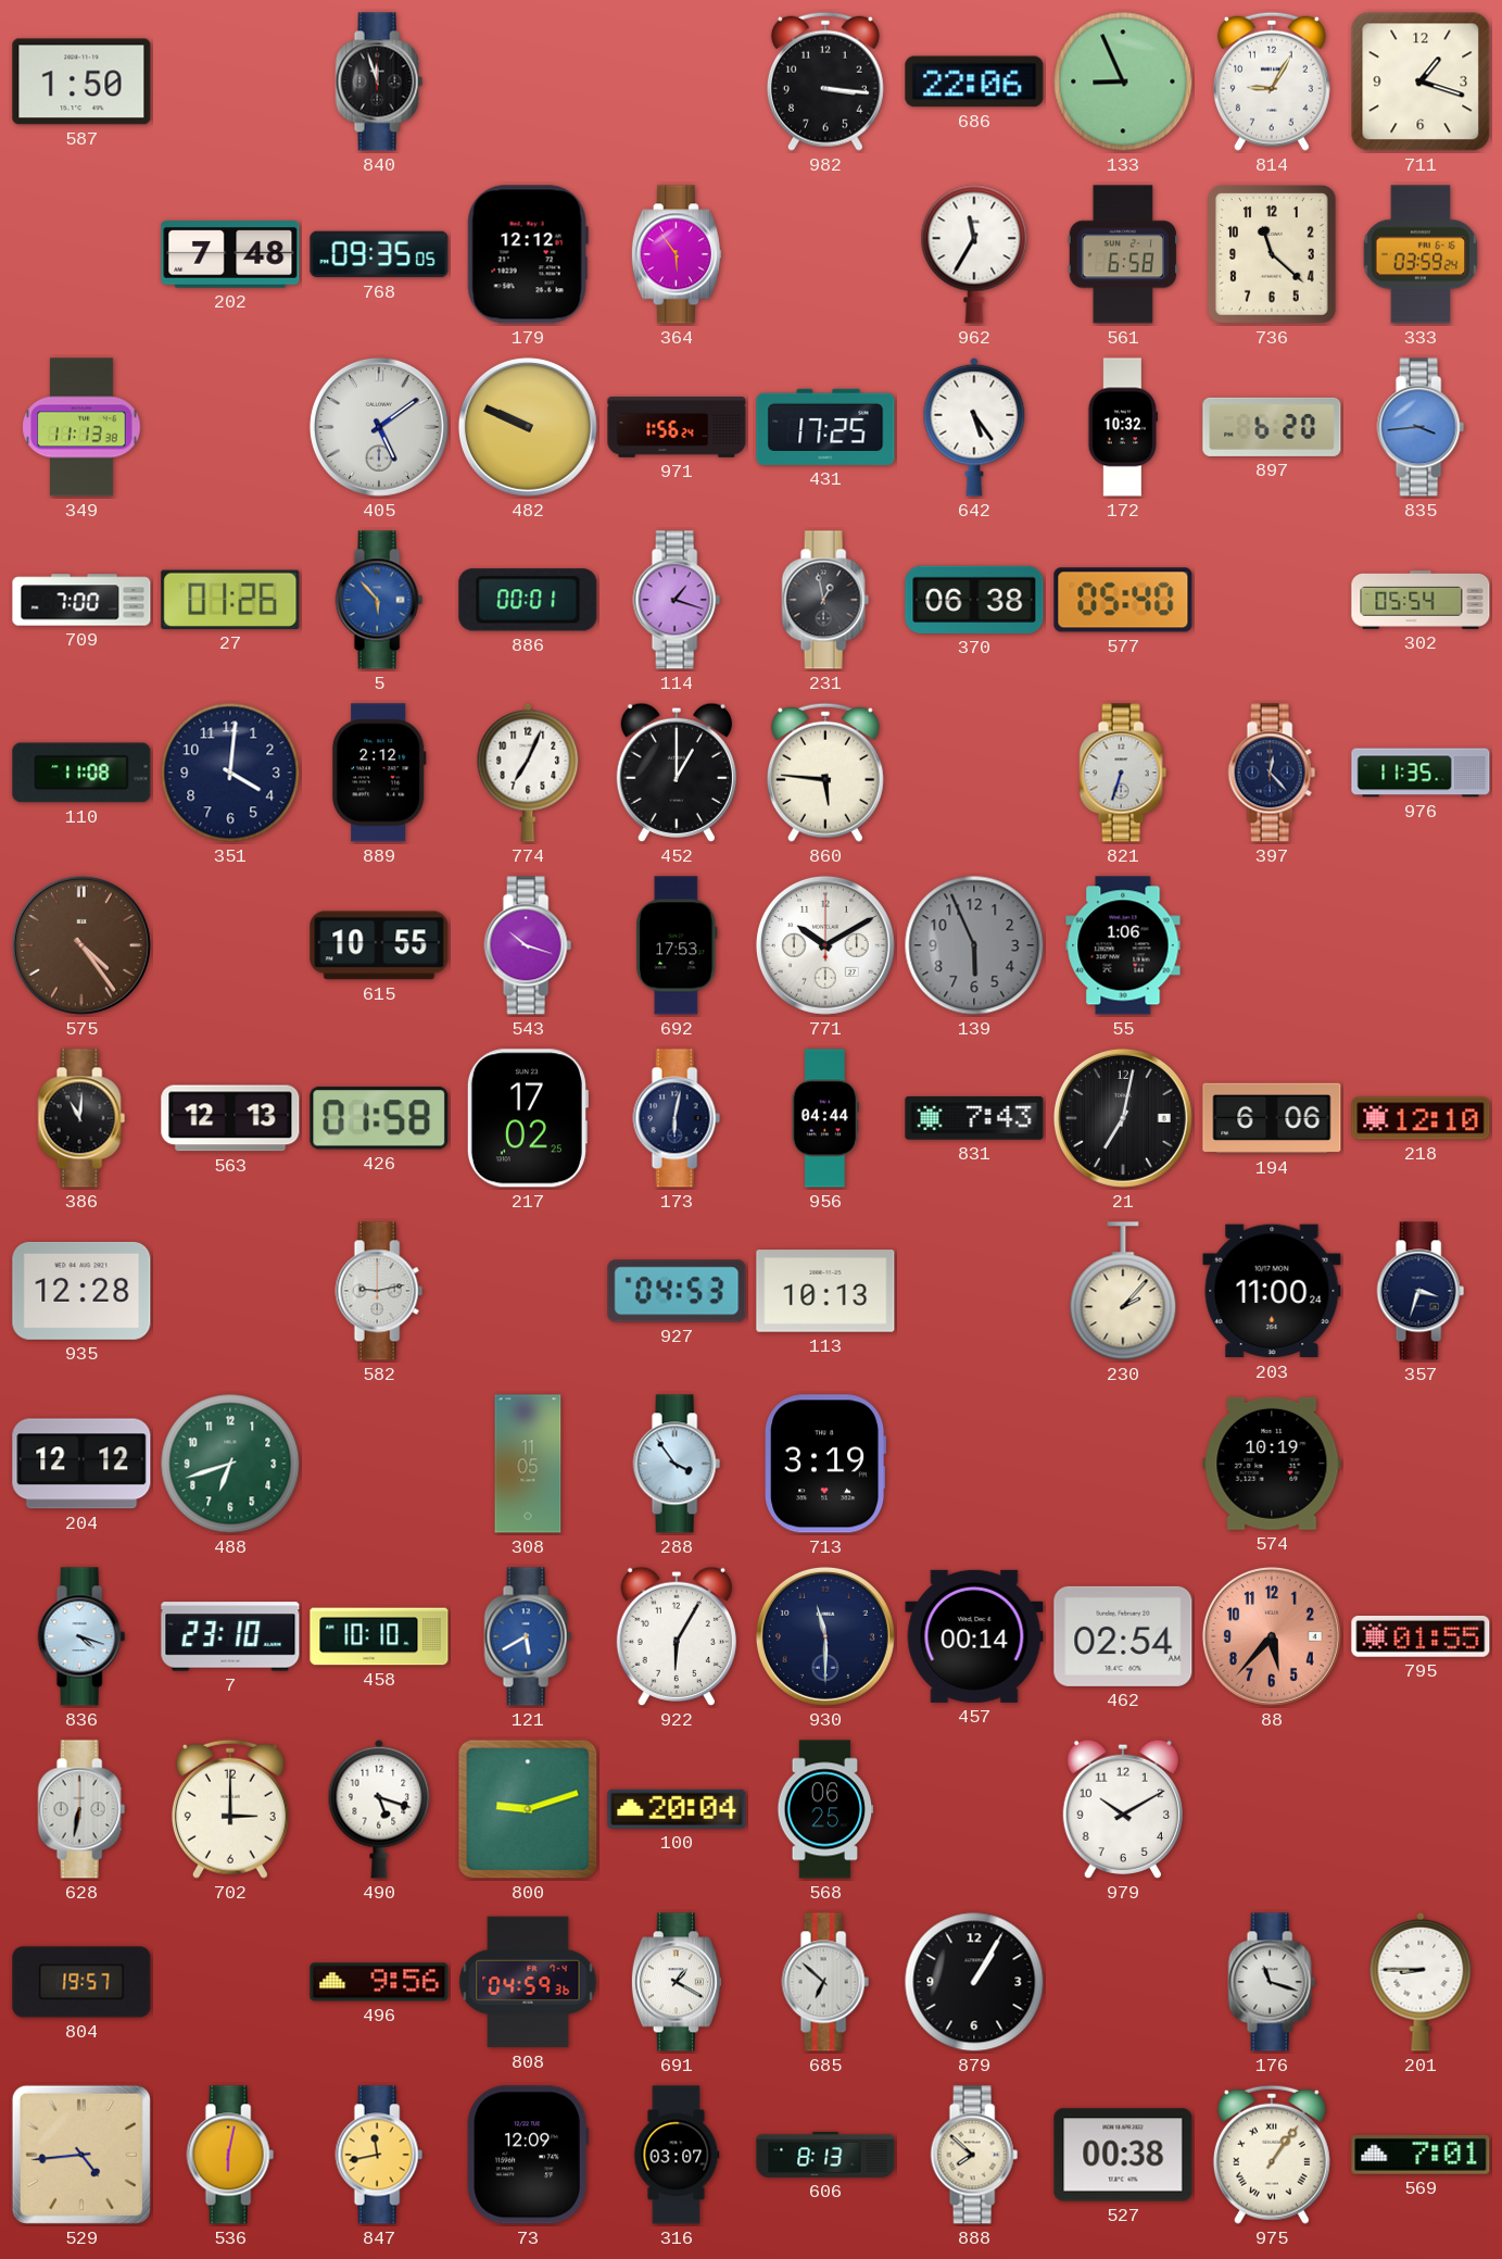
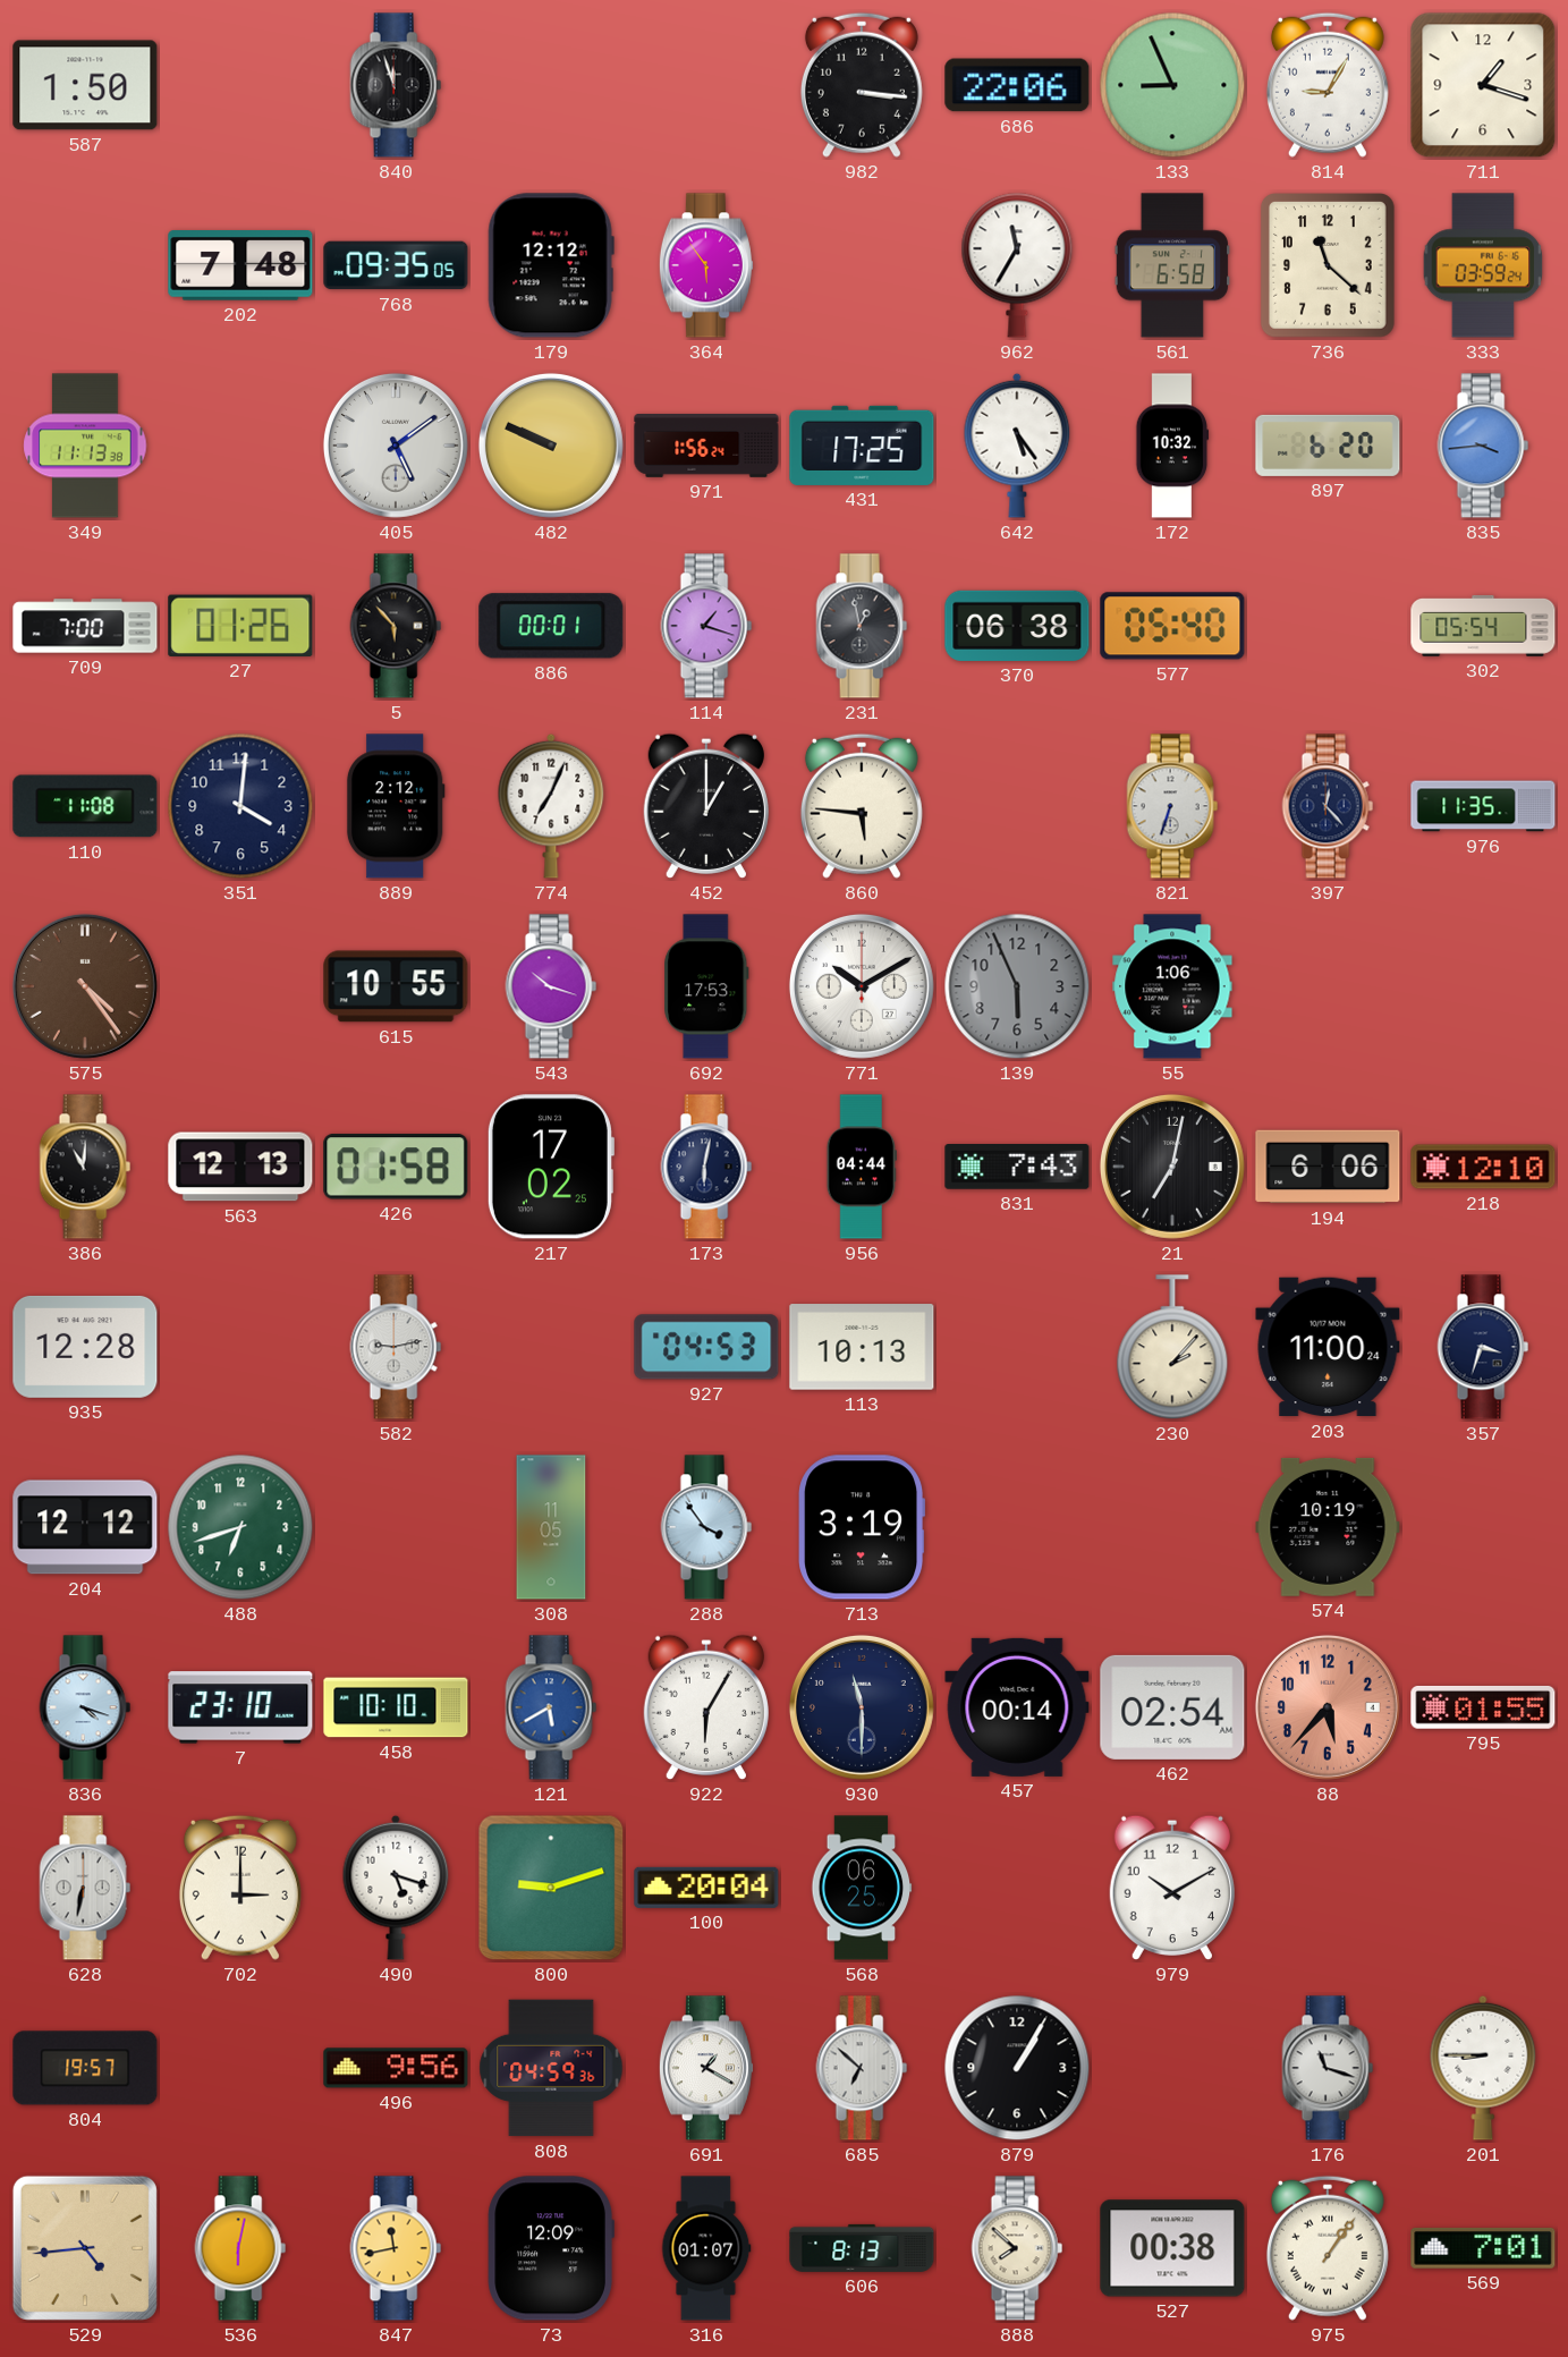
5 dial: blue -> black
316: 03:07 -> 01:07
